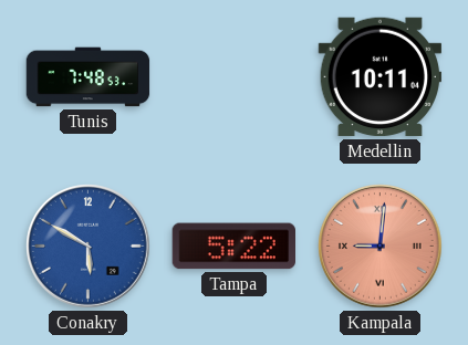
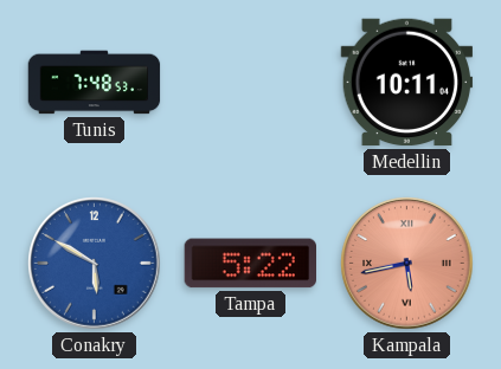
Kampala: 9:01 -> 5:43
